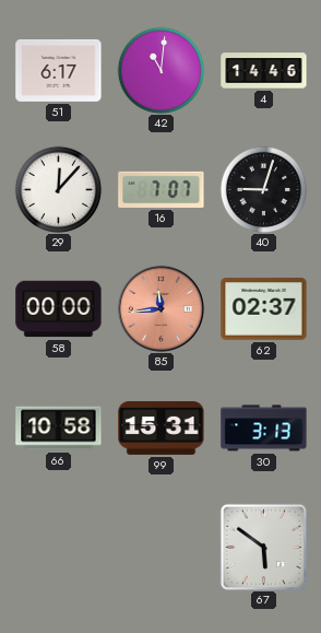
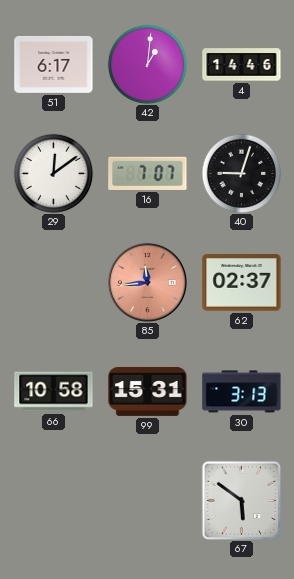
42: 11:01 -> 1:01
29: 12:07 -> 12:09
58: 00:00 -> none
